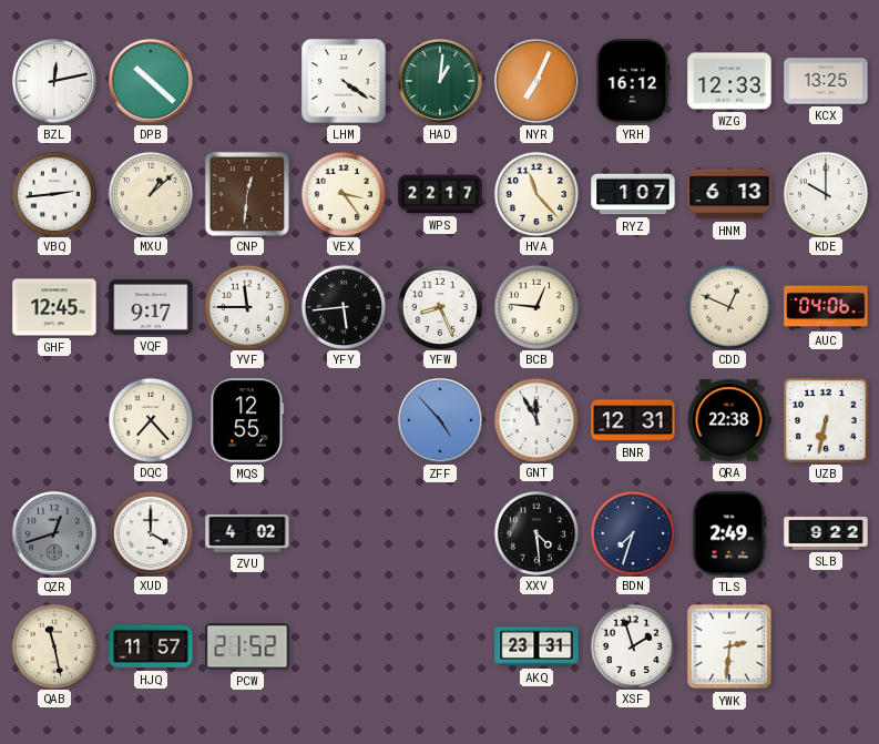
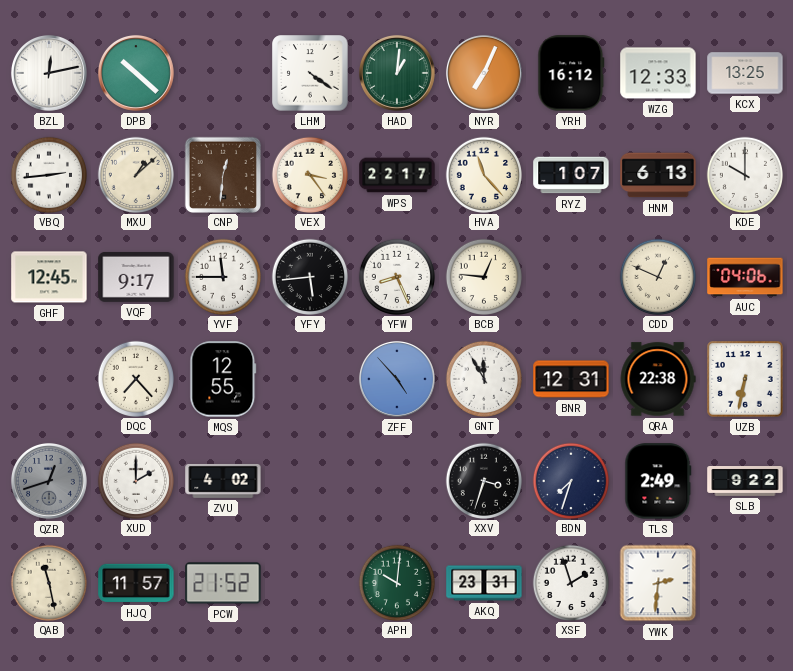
XUD: 4:00 -> 2:00
XXV: 4:29 -> 3:33
APH: none -> 10:01
